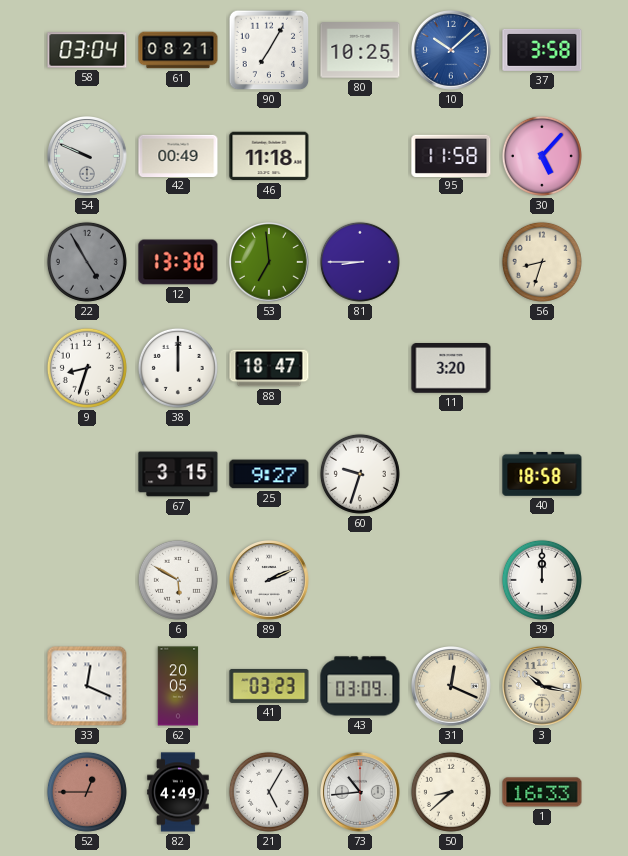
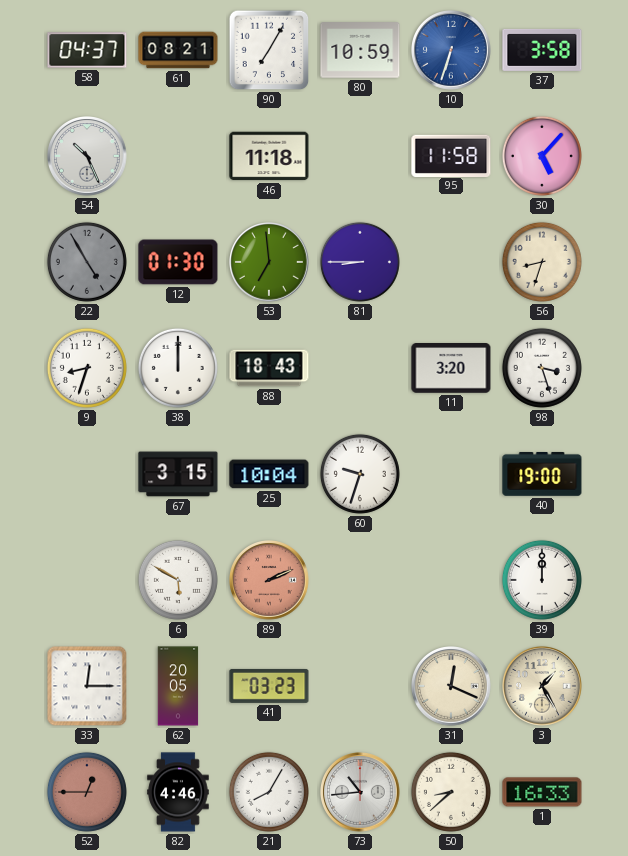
58: 03:04 -> 04:37
80: 10:25 -> 10:59
10: 10:08 -> 6:33
54: 9:49 -> 10:26
42: 00:49 -> none
12: 13:30 -> 01:30
88: 18:47 -> 18:43
98: none -> 3:27
25: 9:27 -> 10:04
40: 18:58 -> 19:00
89 dial: white -> salmon
33: 12:19 -> 12:15
43: 03:09 -> none
3: 10:17 -> 1:25
82: 4:49 -> 4:46
21: 5:05 -> 8:05
